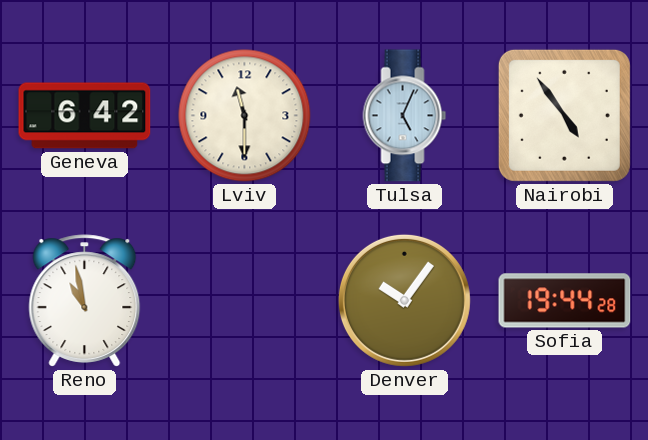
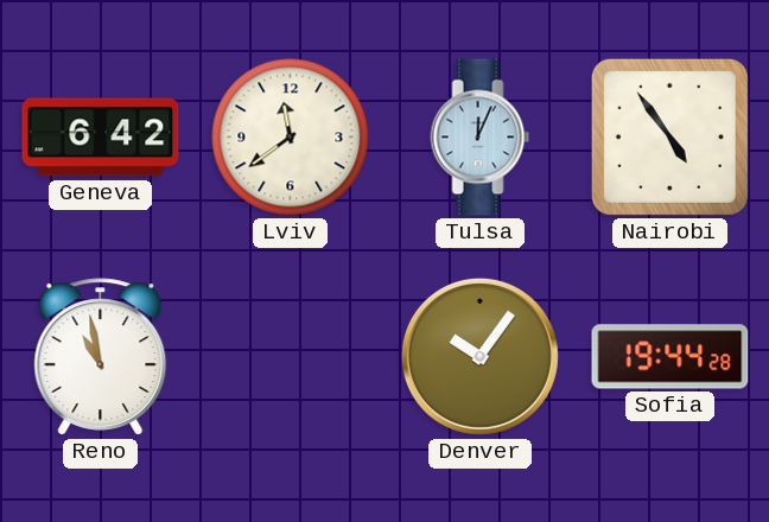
Lviv: 11:30 -> 11:39
Tulsa: 5:04 -> 12:04
